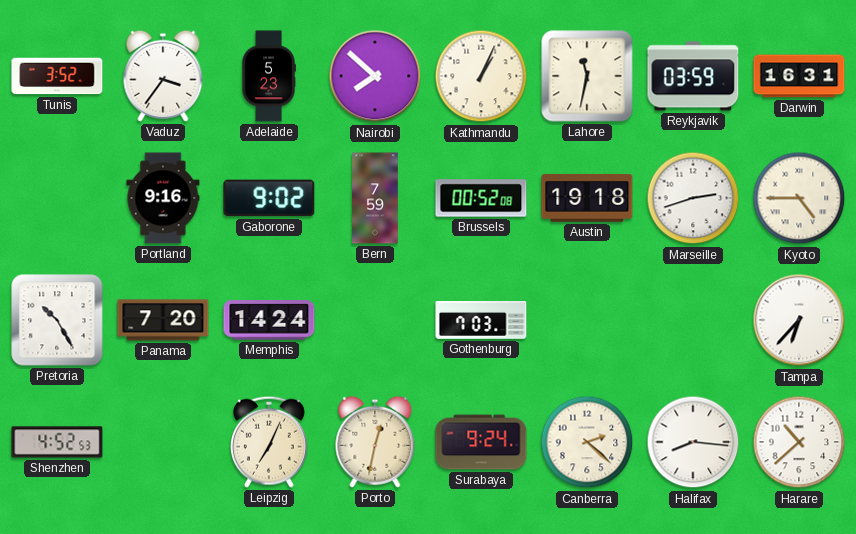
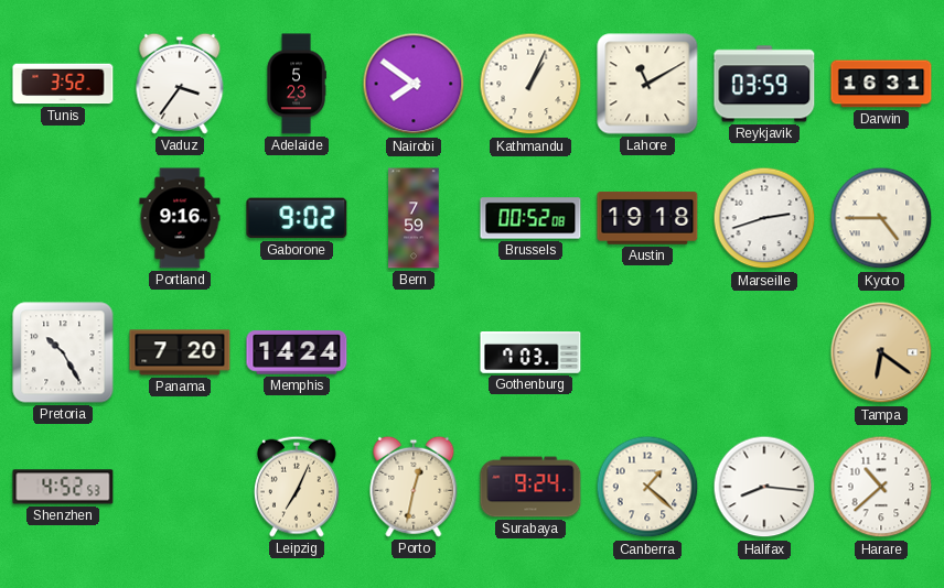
Nairobi: 7:52 -> 7:51
Lahore: 11:32 -> 11:10
Tampa: 6:37 -> 6:21
Tampa dial: white -> champagne
Canberra: 2:22 -> 1:22
